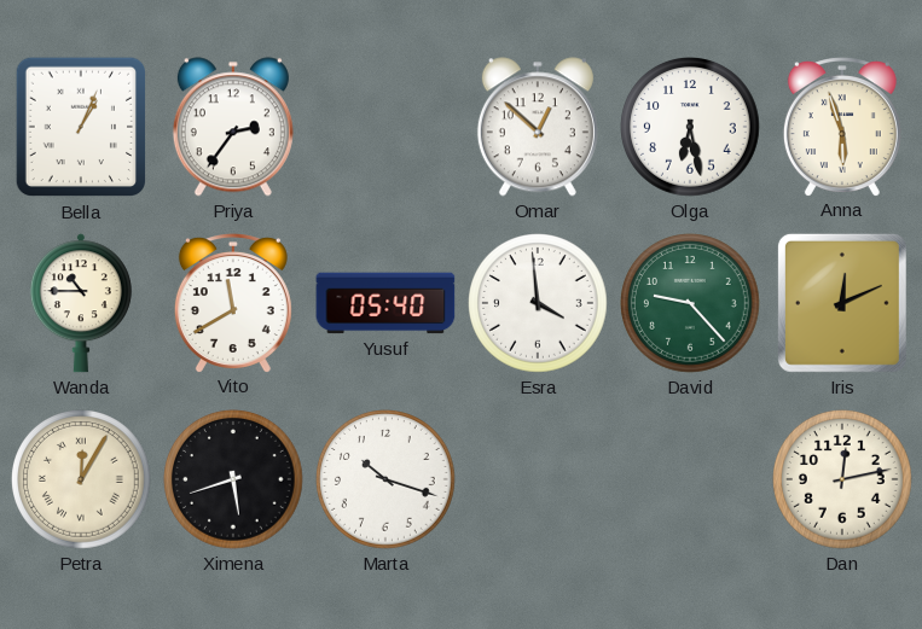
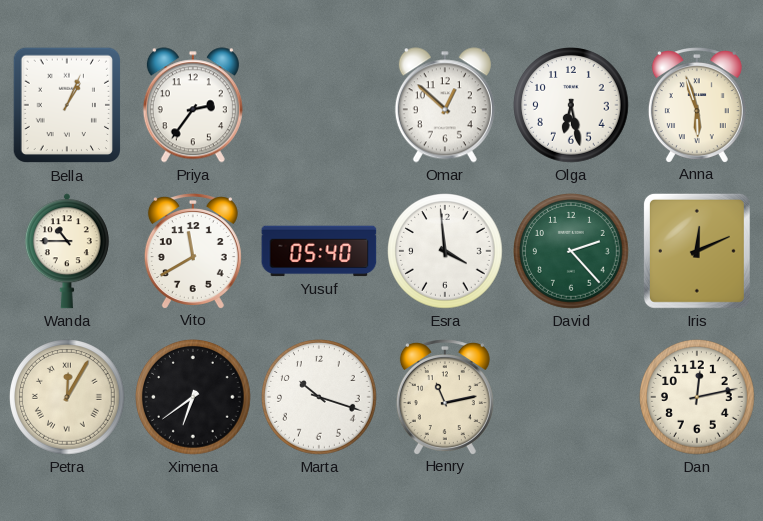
David: 9:23 -> 2:23
Ximena: 5:42 -> 6:39
Henry: none -> 11:13
